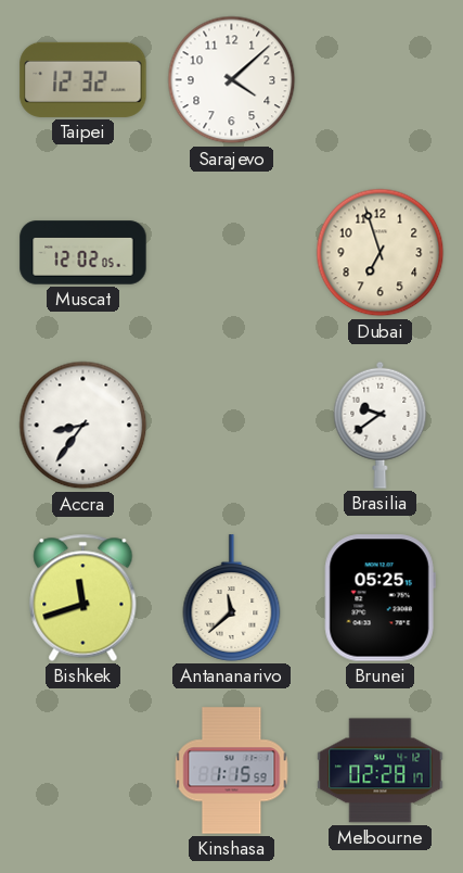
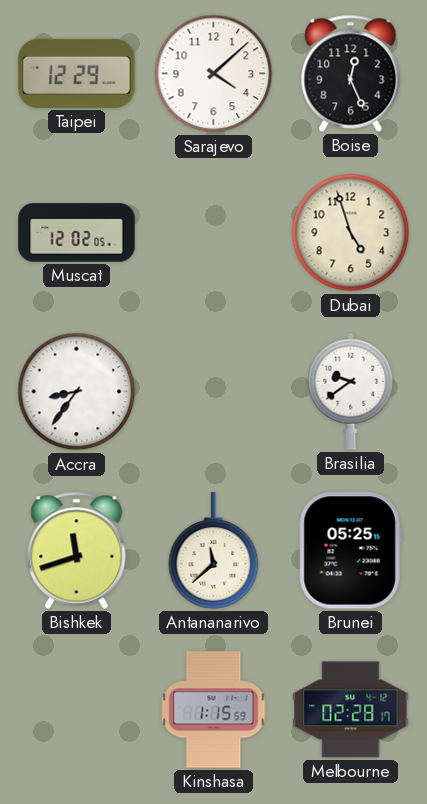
Taipei: 12:32 -> 12:29
Boise: none -> 12:26
Dubai: 6:57 -> 4:57
